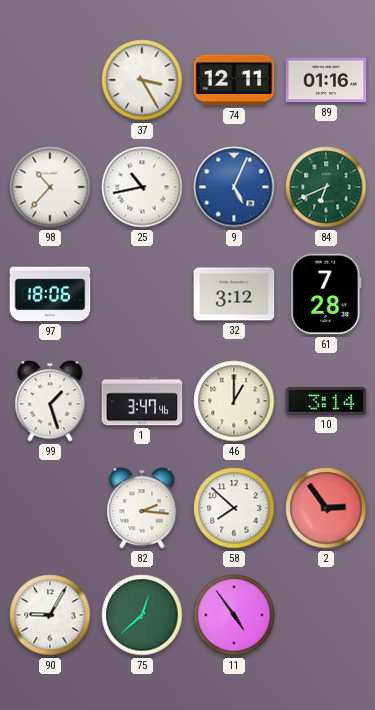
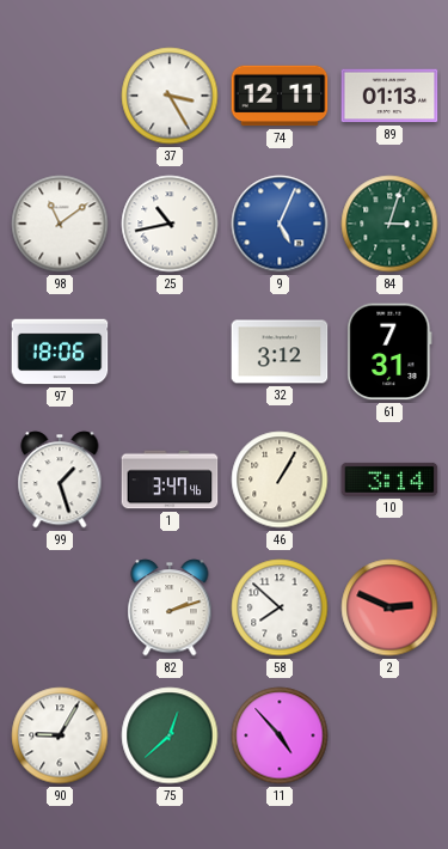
89: 01:16 -> 01:13
98: 10:37 -> 11:09
84: 6:41 -> 3:03
61: 7:28 -> 7:31
46: 1:00 -> 1:05
82: 2:16 -> 2:12
2: 2:54 -> 2:49
11: 4:54 -> 4:53
